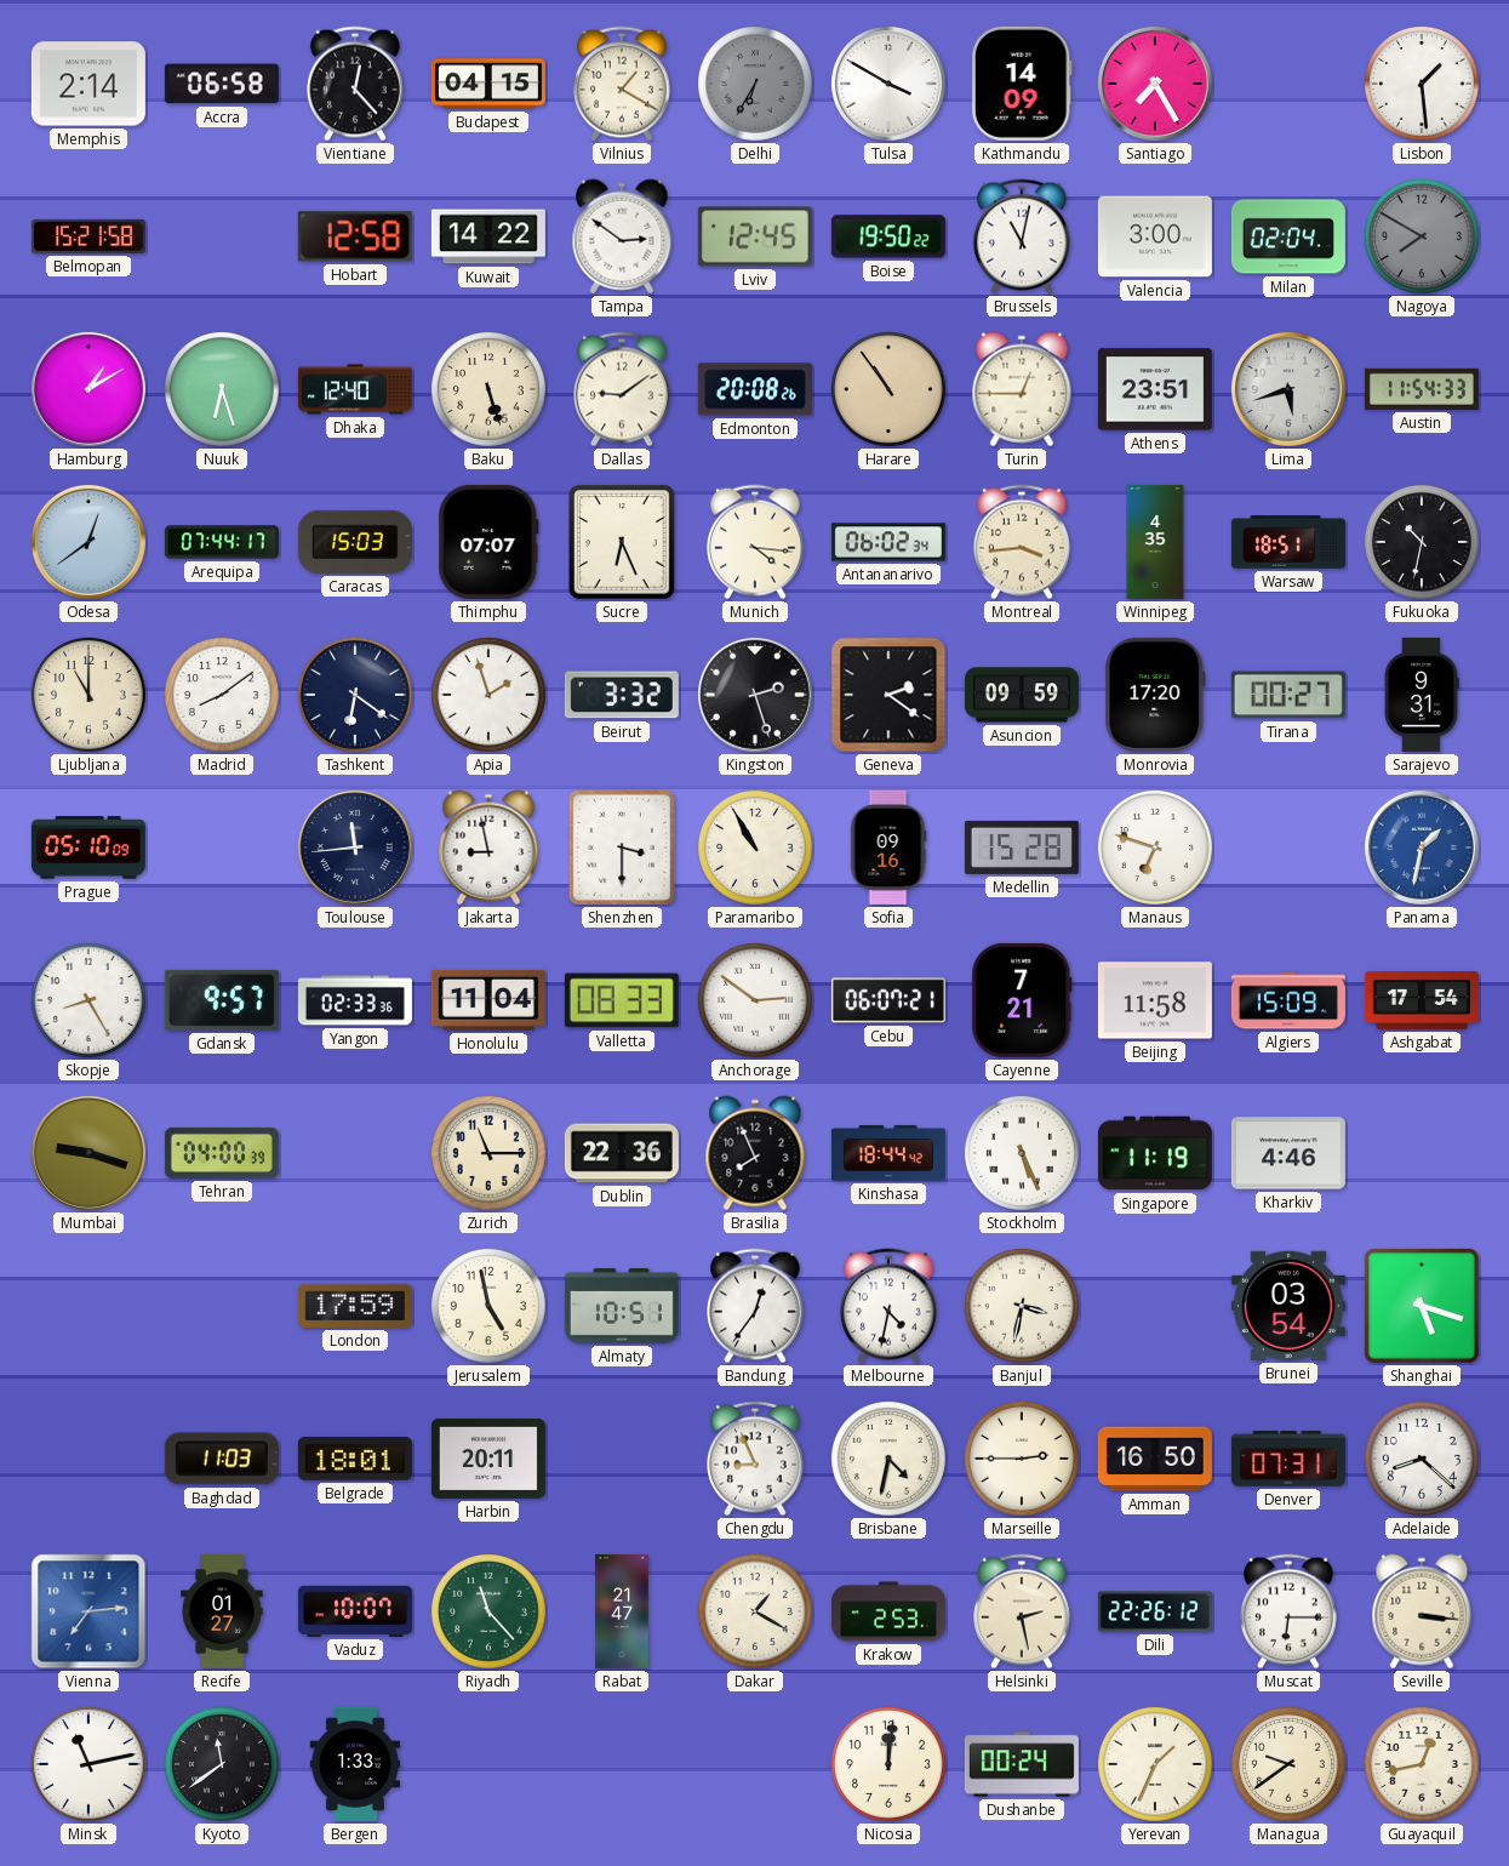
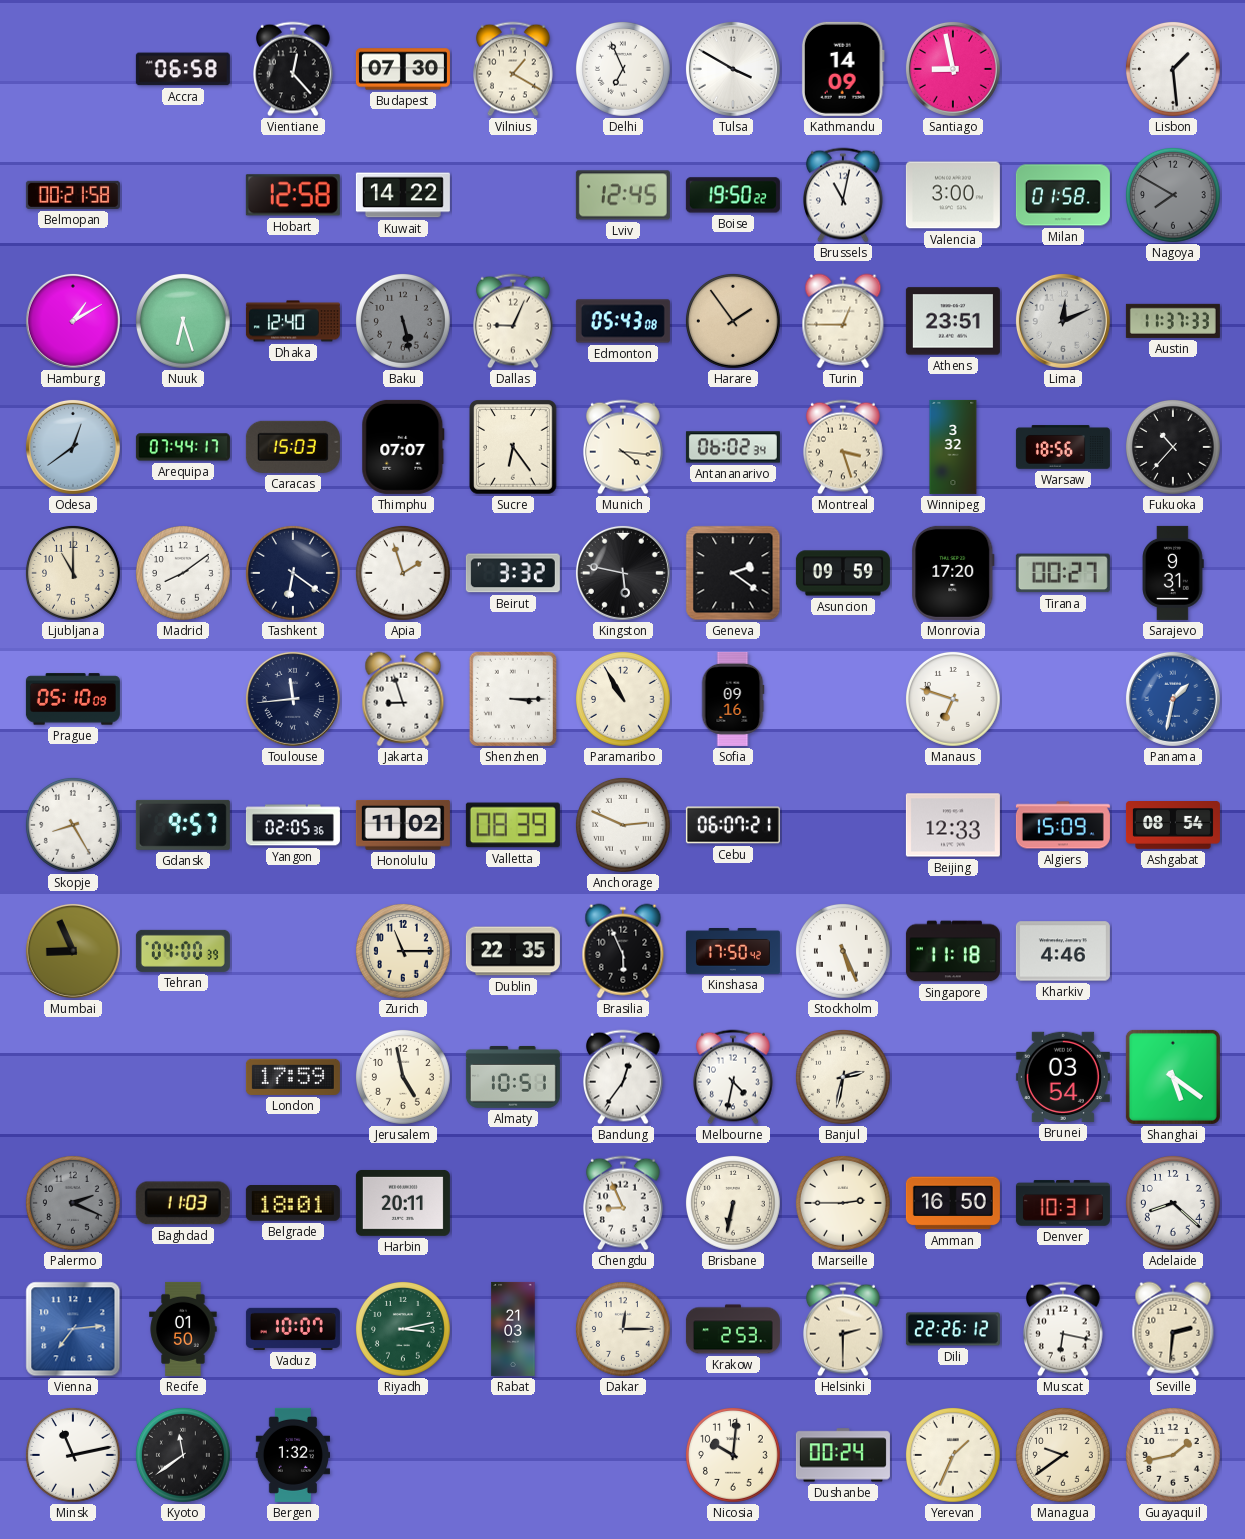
Memphis: 2:14 -> none
Budapest: 04:15 -> 07:30
Delhi: 6:35 -> 6:56
Delhi dial: grey -> white
Santiago: 7:25 -> 8:58
Belmopan: 15:21 -> 00:21
Tampa: 2:51 -> none
Milan: 02:04 -> 01:58
Baku: 5:27 -> 5:28
Baku dial: cream -> grey
Dallas: 9:09 -> 9:04
Edmonton: 20:08 -> 05:43
Harare: 10:54 -> 1:54
Lima: 5:42 -> 12:11
Austin: 11:54 -> 11:37
Sucre: 6:26 -> 6:24
Montreal: 3:44 -> 3:27
Winnipeg: 4:35 -> 3:32
Warsaw: 18:51 -> 18:56
Fukuoka: 10:32 -> 10:37
Kingston: 2:27 -> 5:47
Jakarta: 8:58 -> 8:57
Shenzhen: 3:30 -> 3:15
Medellin: 15:28 -> none
Yangon: 02:33 -> 02:05
Honolulu: 11:04 -> 11:02
Valletta: 08:33 -> 08:39
Anchorage: 2:51 -> 2:49
Cayenne: 7:21 -> none
Beijing: 11:58 -> 12:33
Ashgabat: 17:54 -> 08:54
Mumbai: 9:18 -> 8:56
Dublin: 22:36 -> 22:35
Brasilia: 7:56 -> 5:56
Kinshasa: 18:44 -> 17:50
Singapore: 11:19 -> 11:18
Banjul: 3:32 -> 2:32
Shanghai: 5:18 -> 5:21
Palermo: none -> 2:19
Brisbane: 4:32 -> 6:32
Denver: 07:31 -> 10:31
Recife: 01:27 -> 01:50
Riyadh: 11:23 -> 3:13
Rabat: 21:47 -> 21:03
Dakar: 1:20 -> 12:15
Helsinki: 2:28 -> 2:30
Muscat: 6:15 -> 6:17
Seville: 3:16 -> 2:31
Bergen: 1:33 -> 1:32
Nicosia: 12:01 -> 10:01
Guayaquil: 12:43 -> 1:43
